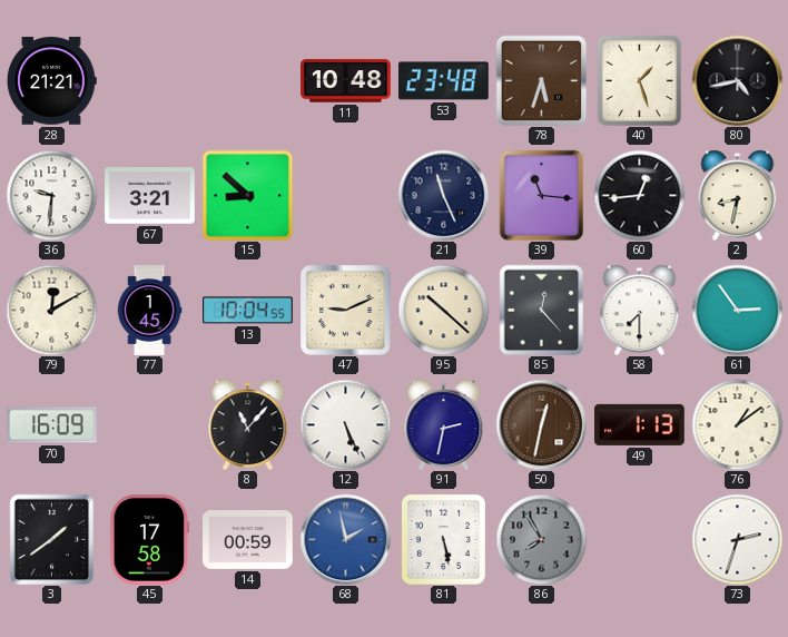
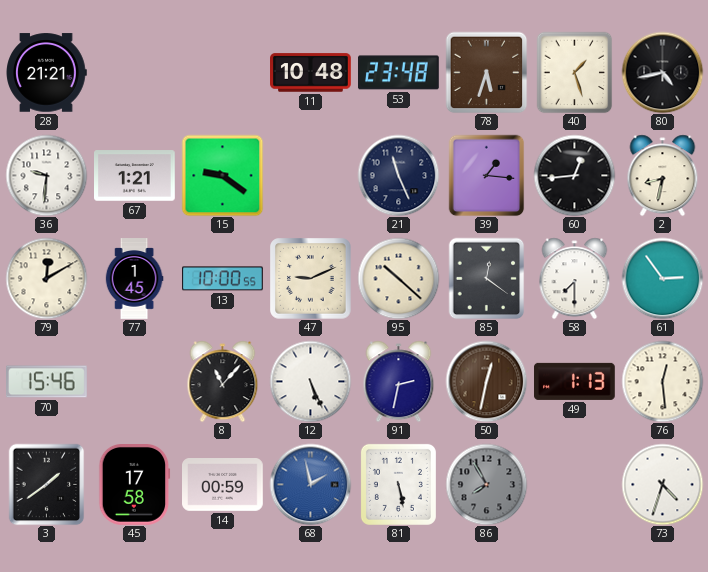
67: 3:21 -> 1:21
15: 8:52 -> 9:21
39: 11:16 -> 1:16
13: 10:04 -> 10:00
85: 12:23 -> 12:21
70: 16:09 -> 15:46
76: 1:09 -> 12:29
73: 2:33 -> 4:33
